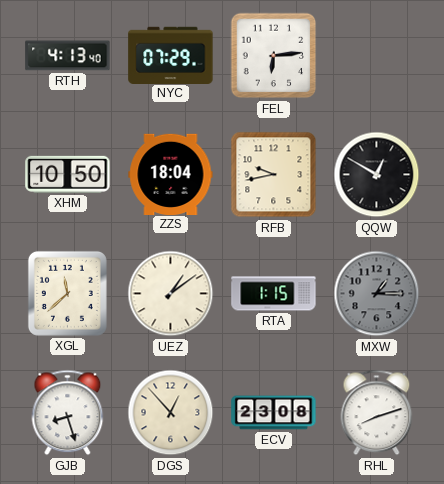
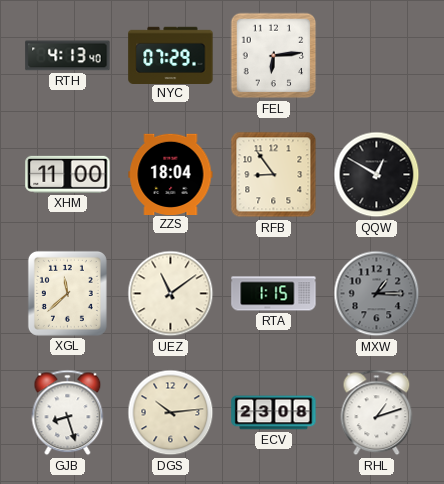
XHM: 10:50 -> 11:00
RFB: 9:43 -> 8:54
UEZ: 1:09 -> 11:09
DGS: 12:53 -> 10:14
RHL: 8:12 -> 1:12
